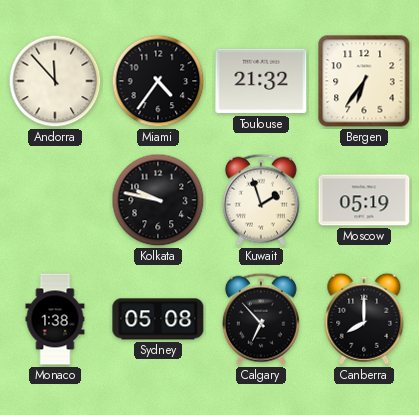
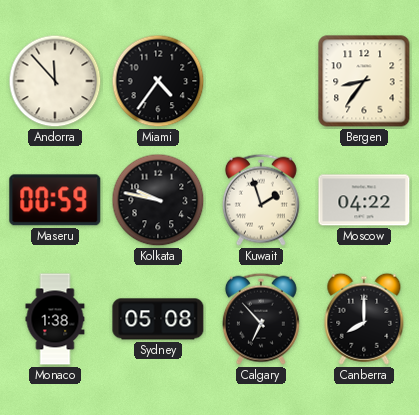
Toulouse: 21:32 -> none
Bergen: 6:36 -> 8:36
Maseru: none -> 00:59
Moscow: 05:19 -> 04:22
